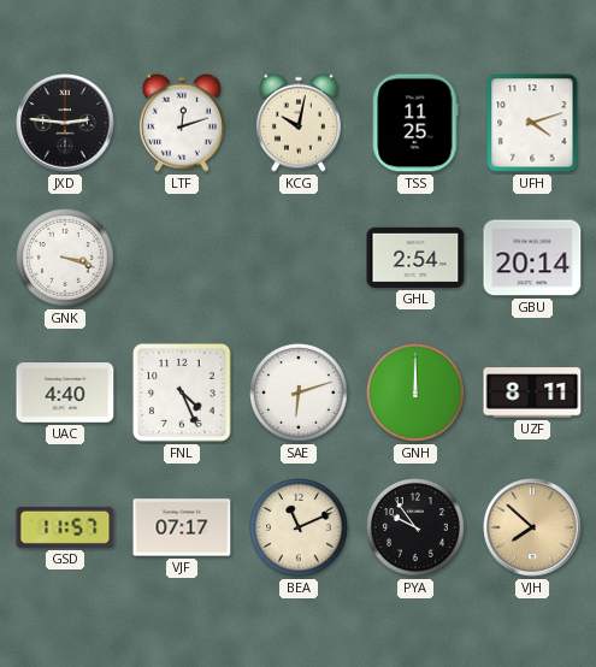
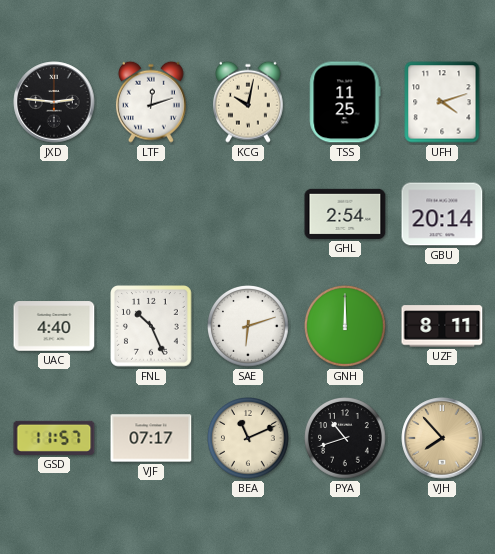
GNK: 3:18 -> none
FNL: 4:26 -> 10:26
PYA: 9:54 -> 10:42
VJH: 7:52 -> 7:53
